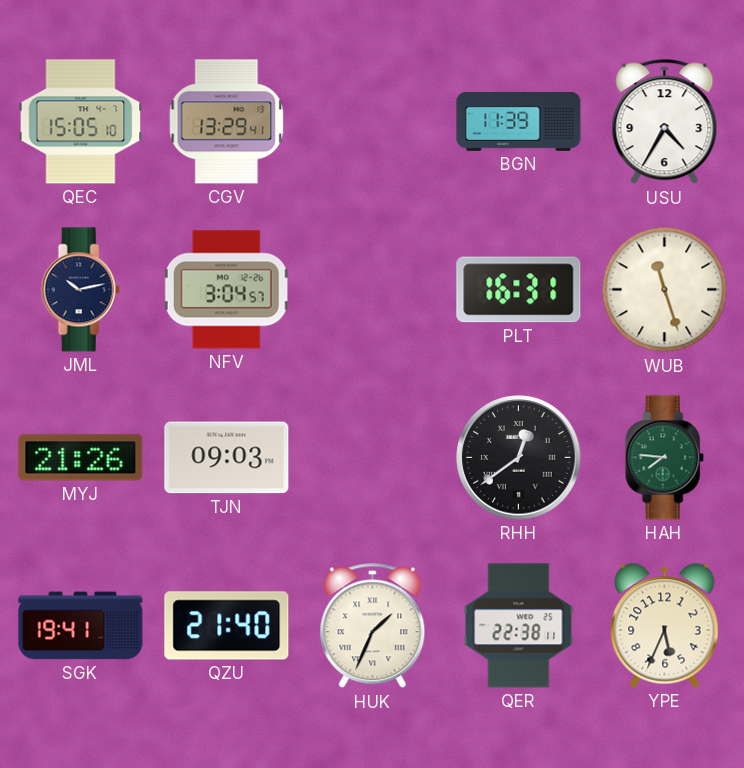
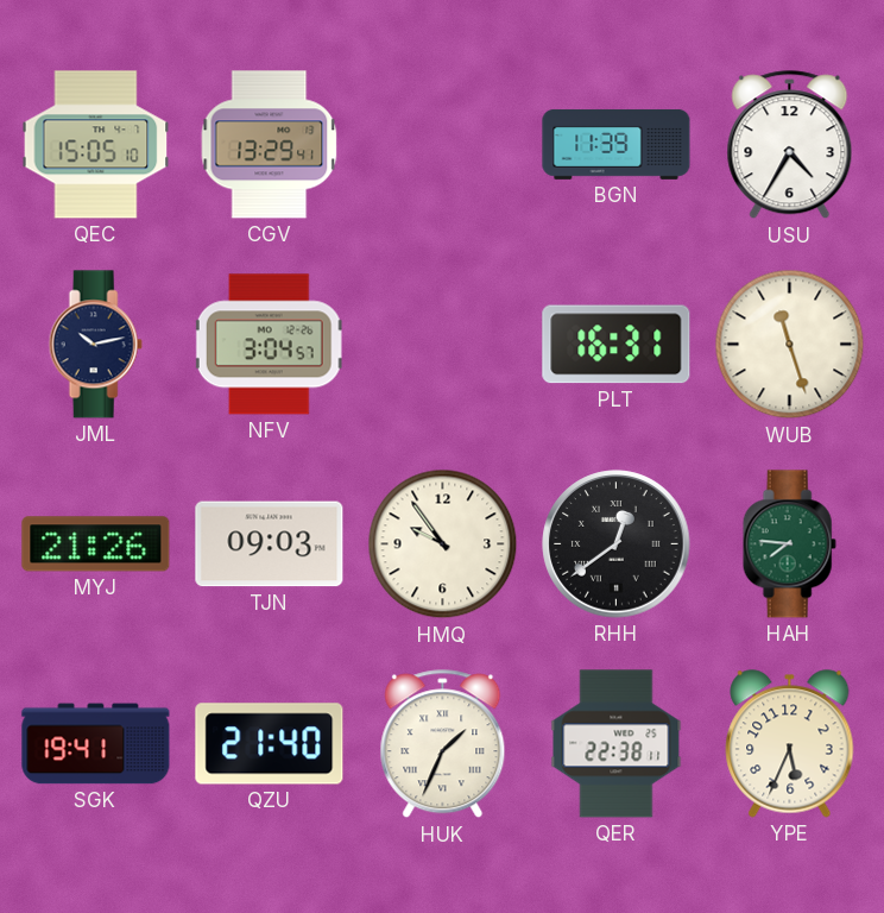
HMQ: none -> 9:54
